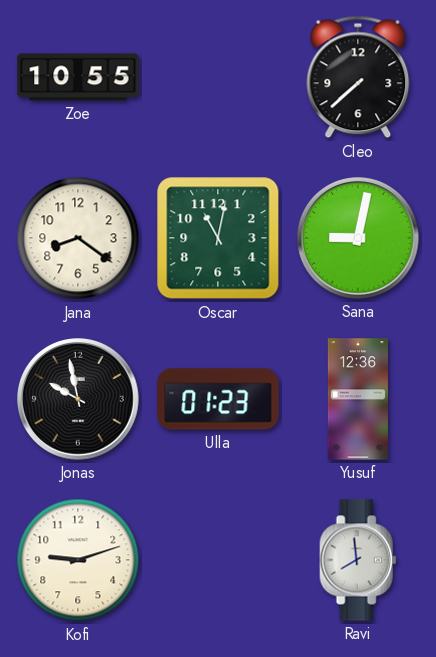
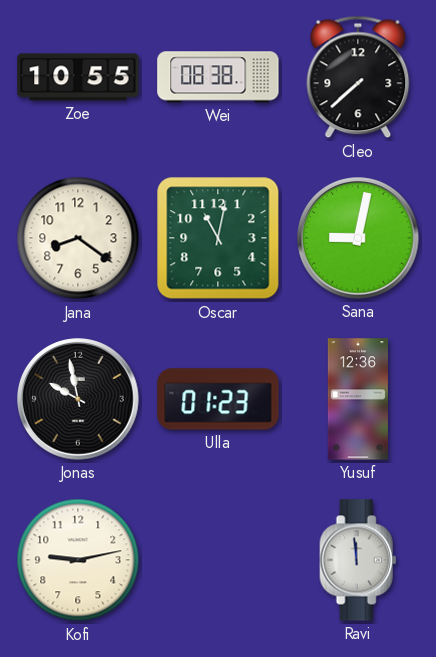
Wei: none -> 08:38
Kofi: 9:12 -> 9:13
Ravi: 7:59 -> 11:59
